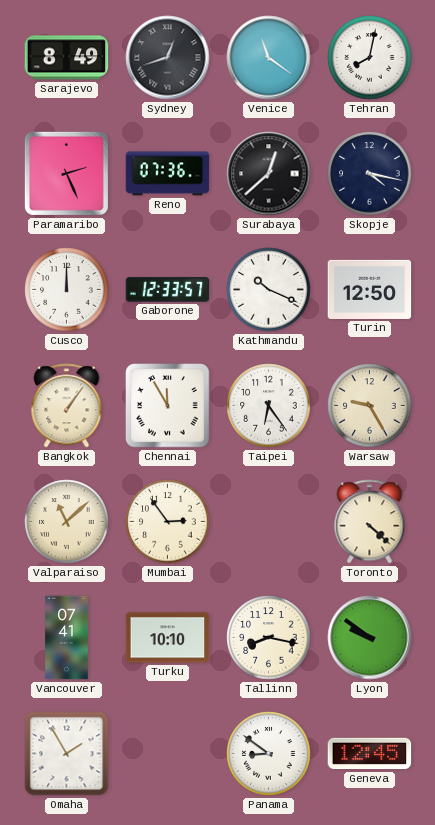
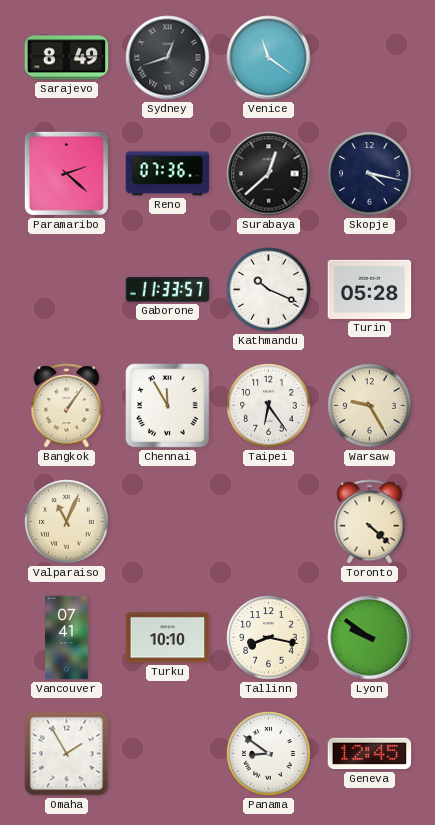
Tehran: 8:02 -> none
Paramaribo: 2:26 -> 2:22
Cusco: 12:00 -> none
Gaborone: 12:33 -> 11:33
Turin: 12:50 -> 05:28
Valparaiso: 11:08 -> 11:04
Mumbai: 2:54 -> none
